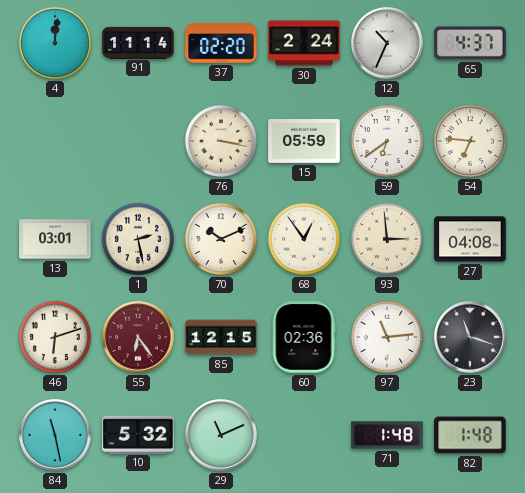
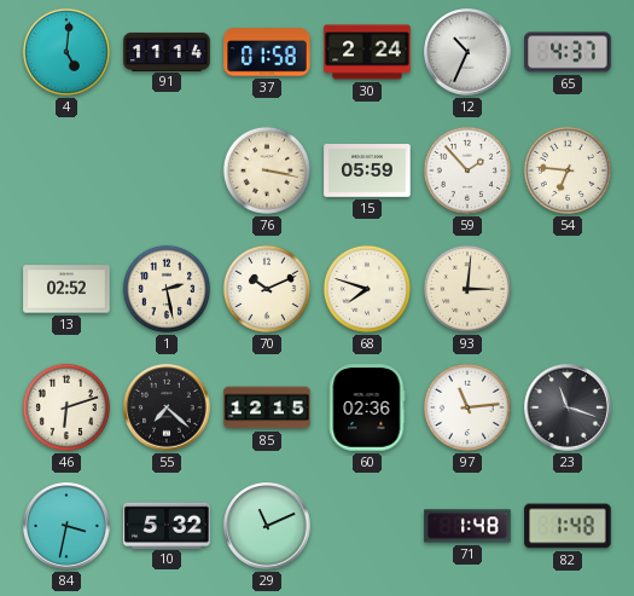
4: 12:01 -> 5:01
37: 02:20 -> 01:58
59: 6:39 -> 1:53
13: 03:01 -> 02:52
68: 12:54 -> 7:48
93: 2:59 -> 3:01
27: 04:08 -> none
55: 6:24 -> 7:22
55 dial: burgundy -> black
84: 11:28 -> 3:32
